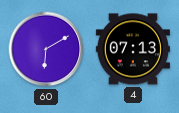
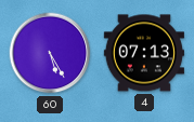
60: 6:10 -> 5:25
